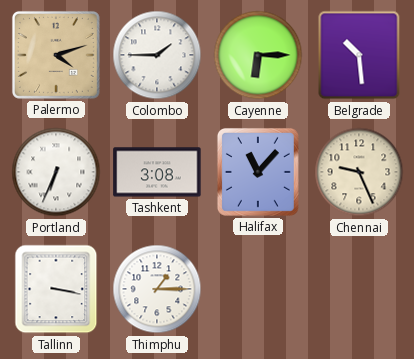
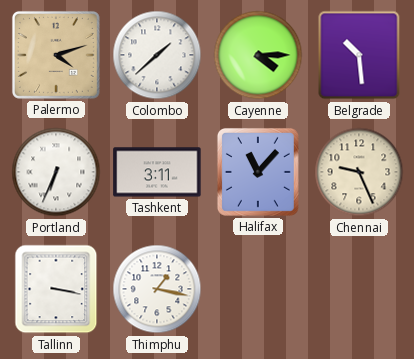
Colombo: 1:45 -> 1:38
Cayenne: 6:15 -> 4:15
Tashkent: 3:08 -> 3:11
Thimphu: 1:15 -> 1:17
